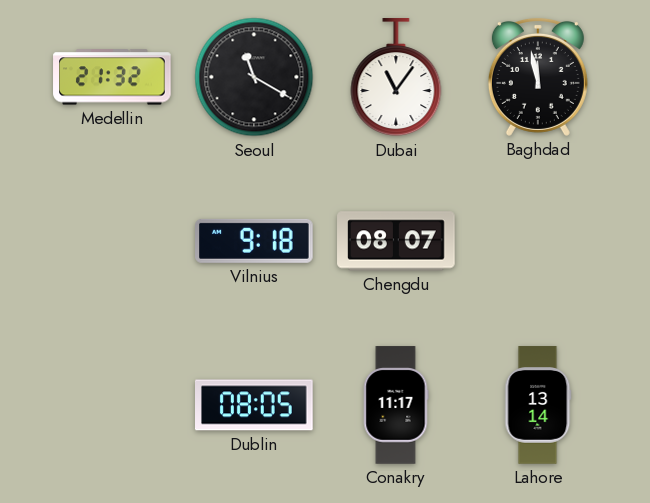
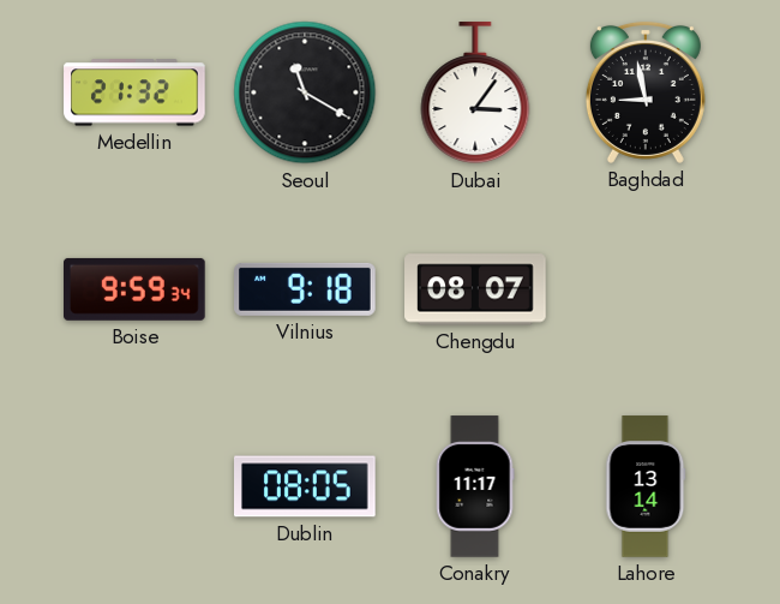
Dubai: 11:06 -> 3:06
Baghdad: 11:58 -> 8:58
Boise: none -> 9:59
